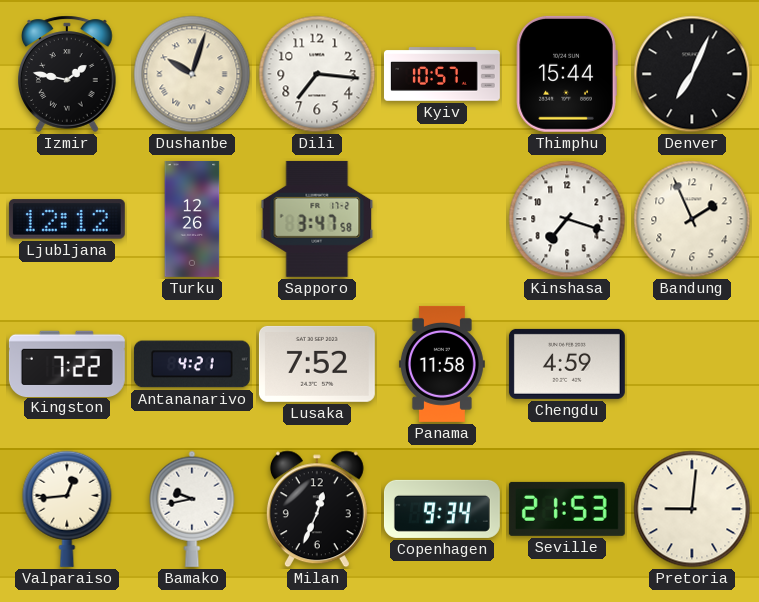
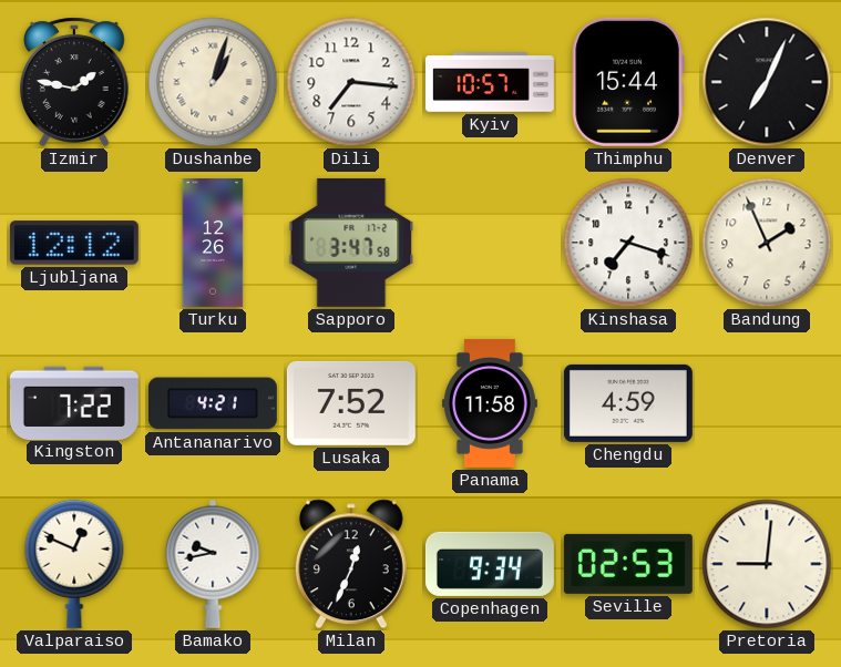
Dushanbe: 10:03 -> 1:03
Valparaiso: 12:44 -> 12:49
Seville: 21:53 -> 02:53
